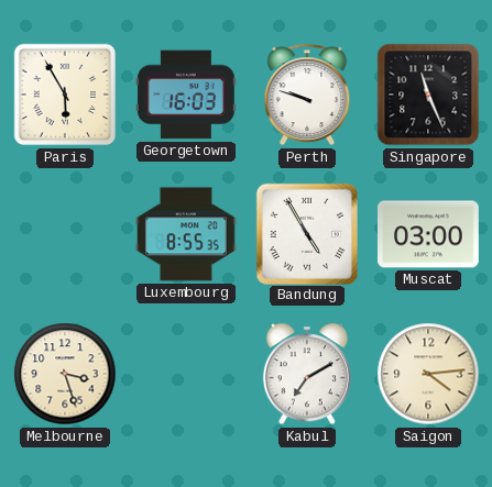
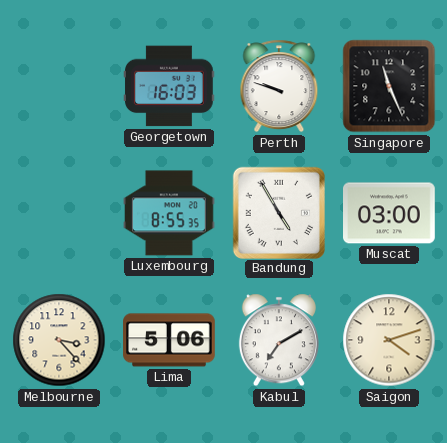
Paris: 5:55 -> none
Melbourne: 3:27 -> 3:23
Lima: none -> 5:06
Saigon: 4:14 -> 4:12
